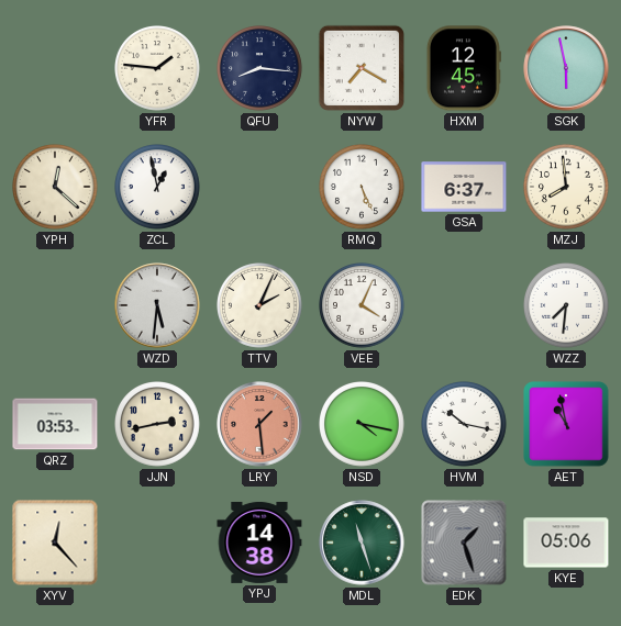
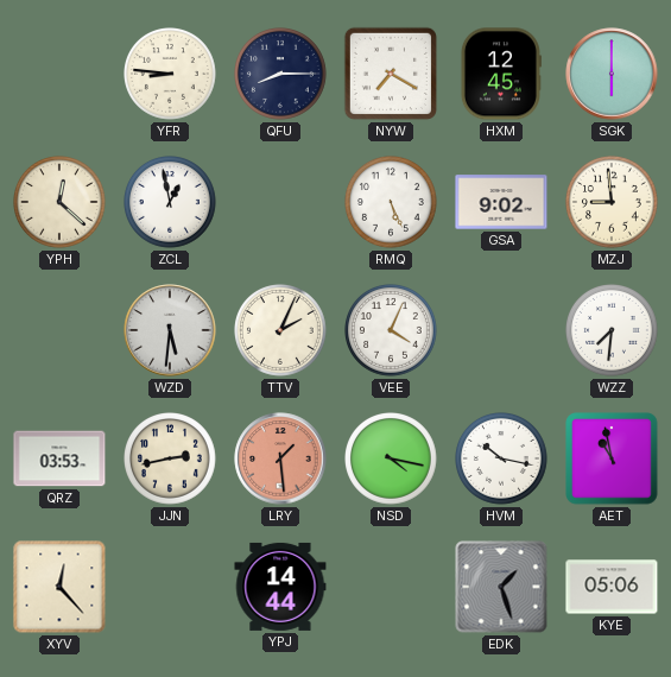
YFR: 1:46 -> 8:46
QFU: 8:16 -> 8:15
SGK: 5:58 -> 6:00
GSA: 6:37 -> 9:02
MZJ: 7:59 -> 8:59
YPJ: 14:38 -> 14:44
MDL: 11:27 -> none
